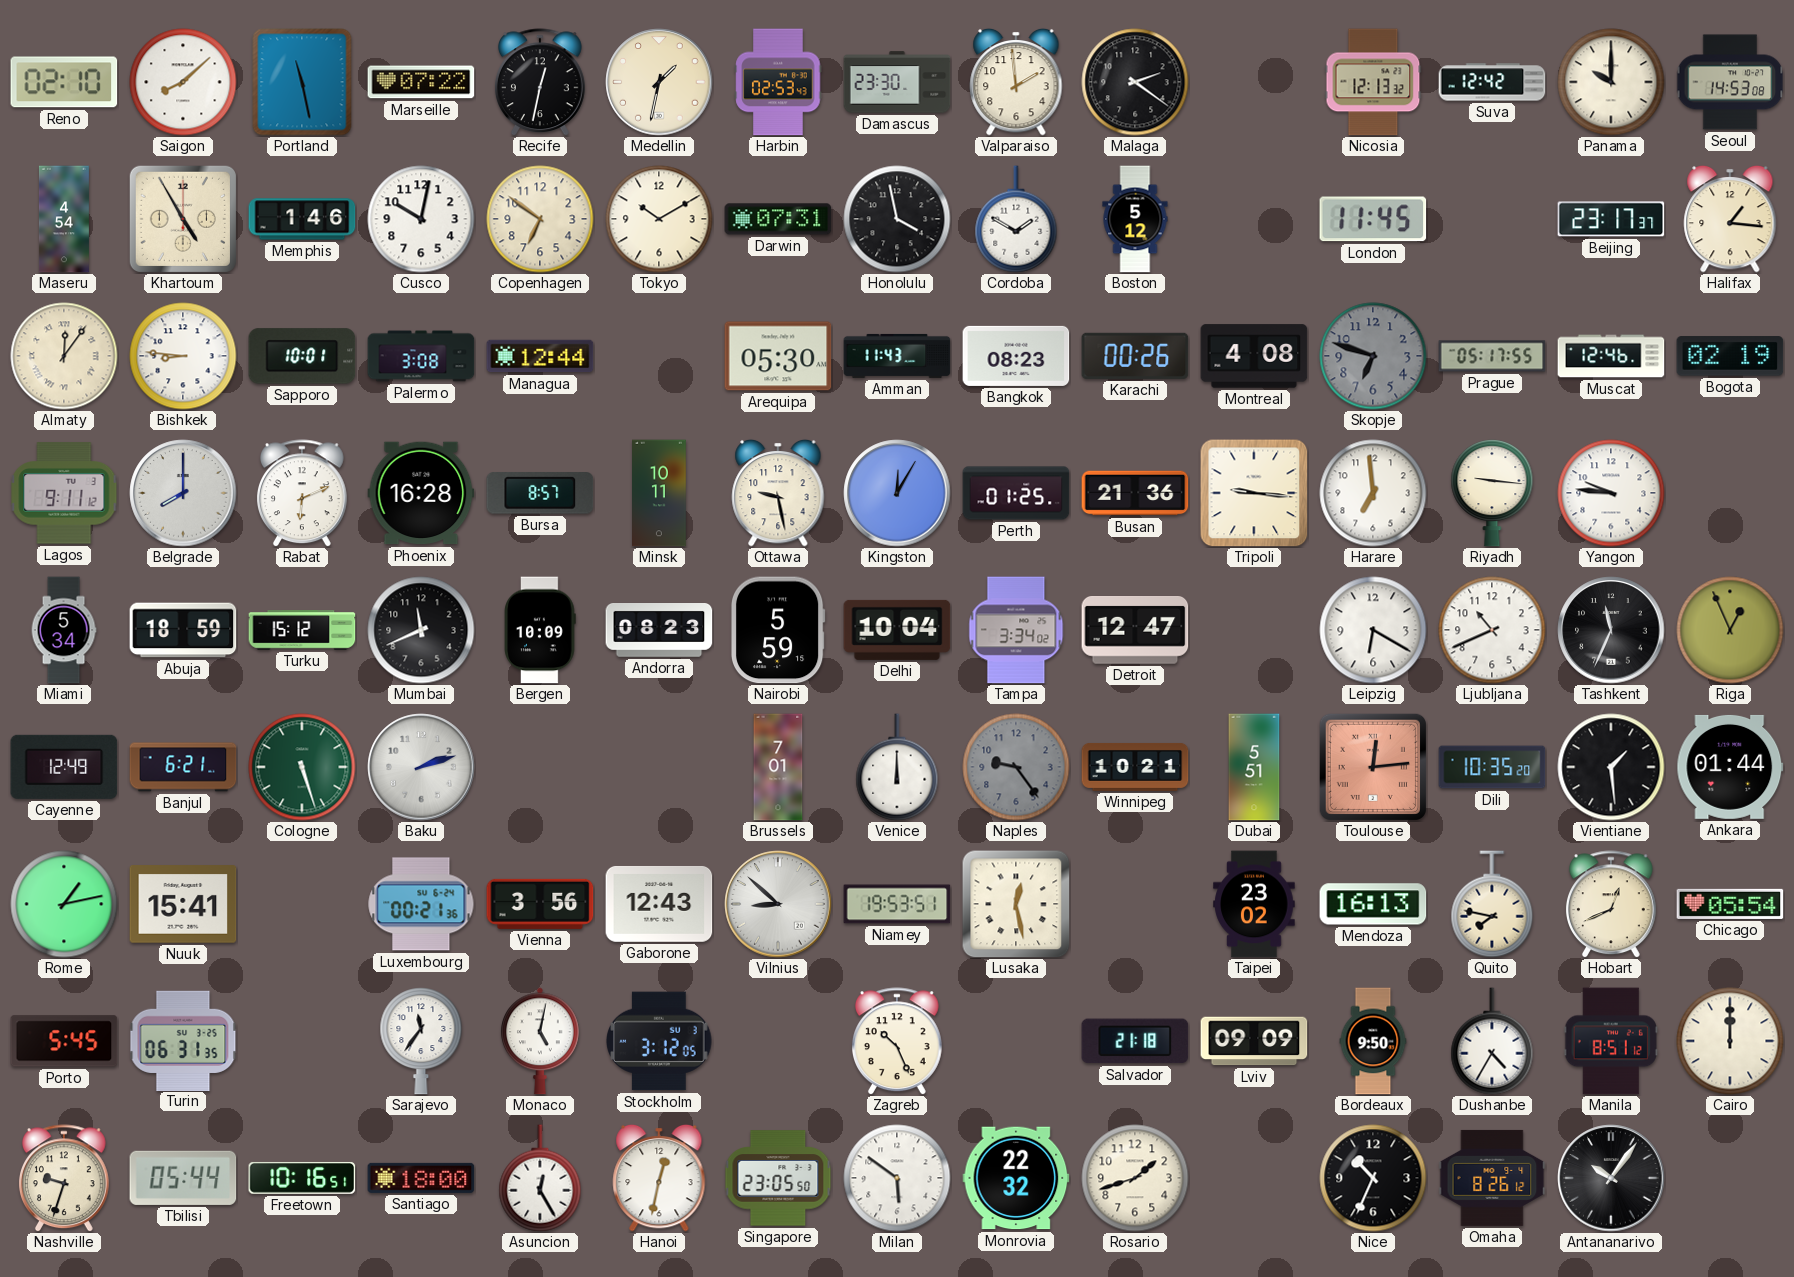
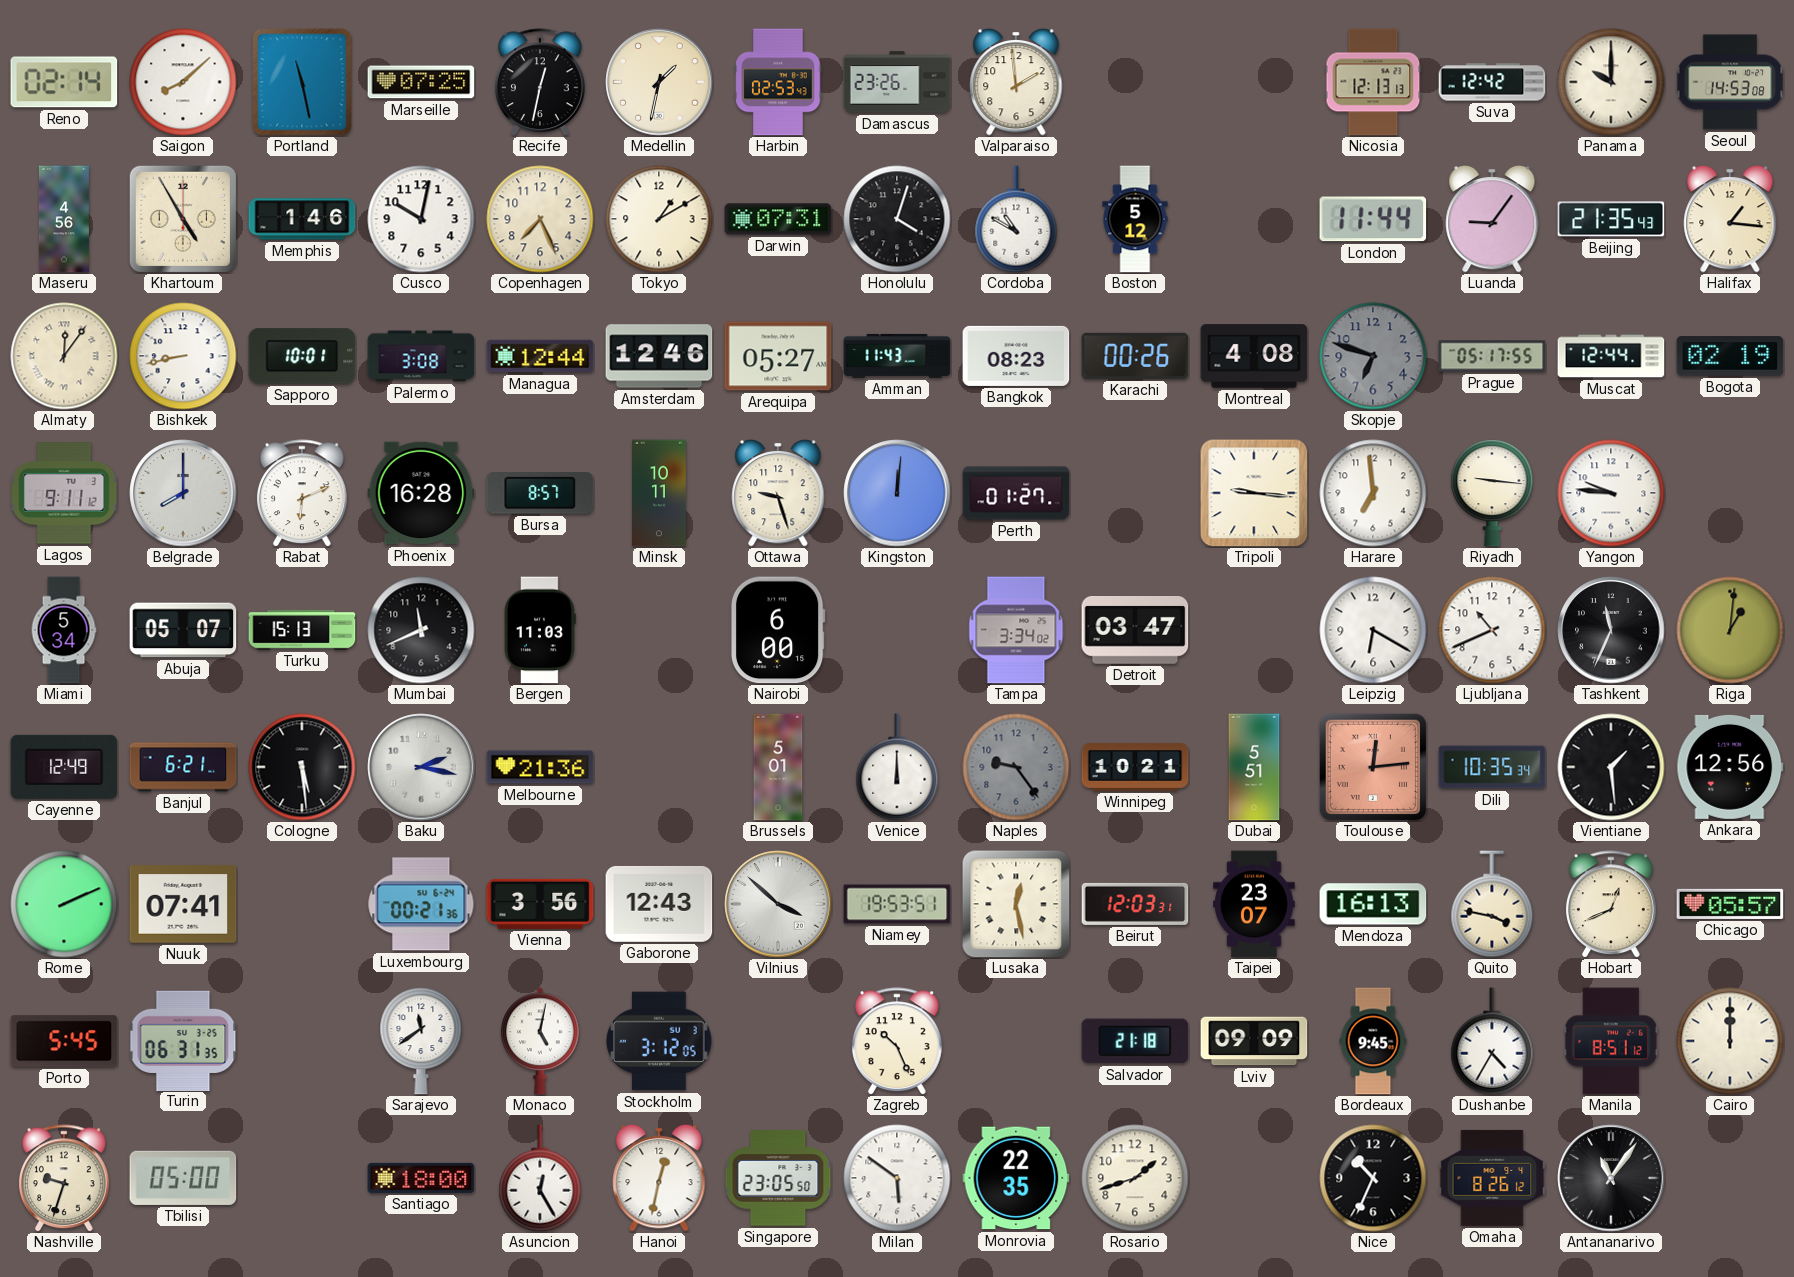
Reno: 02:10 -> 02:14
Marseille: 07:22 -> 07:25
Damascus: 23:30 -> 23:26
Malaga: 2:21 -> none
Nicosia: 12:13:32 -> 12:13:13
Maseru: 4:54 -> 4:56
Copenhagen: 6:51 -> 7:26
Tokyo: 10:10 -> 1:10
Honolulu: 3:58 -> 4:03
Cordoba: 1:50 -> 10:50
London: 11:45 -> 11:44
Luanda: none -> 9:06
Beijing: 23:17 -> 21:35
Bishkek: 8:46 -> 8:43
Amsterdam: none -> 12:46
Arequipa: 05:30 -> 05:27
Muscat: 12:46 -> 12:44
Ottawa: 9:28 -> 9:27
Kingston: 12:05 -> 12:01
Perth: 01:25 -> 01:27
Busan: 21:36 -> none
Abuja: 18:59 -> 05:07
Turku: 15:12 -> 15:13
Bergen: 10:09 -> 11:03
Andorra: 08:23 -> none
Nairobi: 5:59 -> 6:00
Delhi: 10:04 -> none
Detroit: 12:47 -> 03:47
Riga: 12:56 -> 1:01
Cologne: 5:27 -> 5:29
Cologne dial: green -> black
Baku: 2:12 -> 2:17
Melbourne: none -> 21:36
Brussels: 7:01 -> 5:01
Dili: 10:35:20 -> 10:35:34
Ankara: 01:44 -> 12:56
Rome: 1:13 -> 2:11
Nuuk: 15:41 -> 07:41
Vilnius: 8:52 -> 3:52
Beirut: none -> 12:03
Taipei: 23:02 -> 23:07
Quito: 7:47 -> 3:47
Chicago: 05:54 -> 05:57
Sarajevo: 11:36 -> 11:39
Bordeaux: 9:50 -> 9:45
Tbilisi: 05:44 -> 05:00
Freetown: 10:16 -> none
Monrovia: 22:32 -> 22:35
Antananarivo: 10:06 -> 11:06
